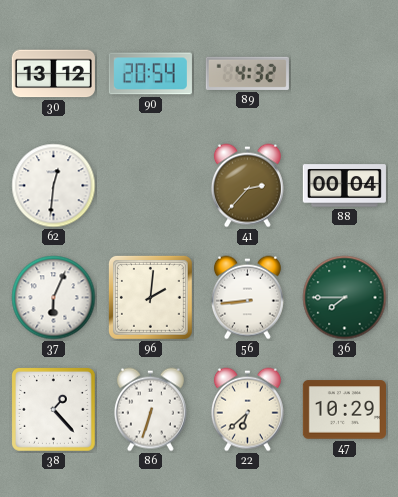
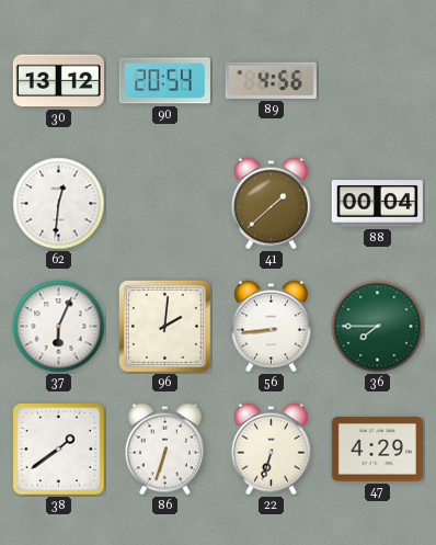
89: 4:32 -> 4:56
41: 2:37 -> 1:38
38: 1:23 -> 1:39
22: 6:38 -> 6:33
47: 10:29 -> 4:29
